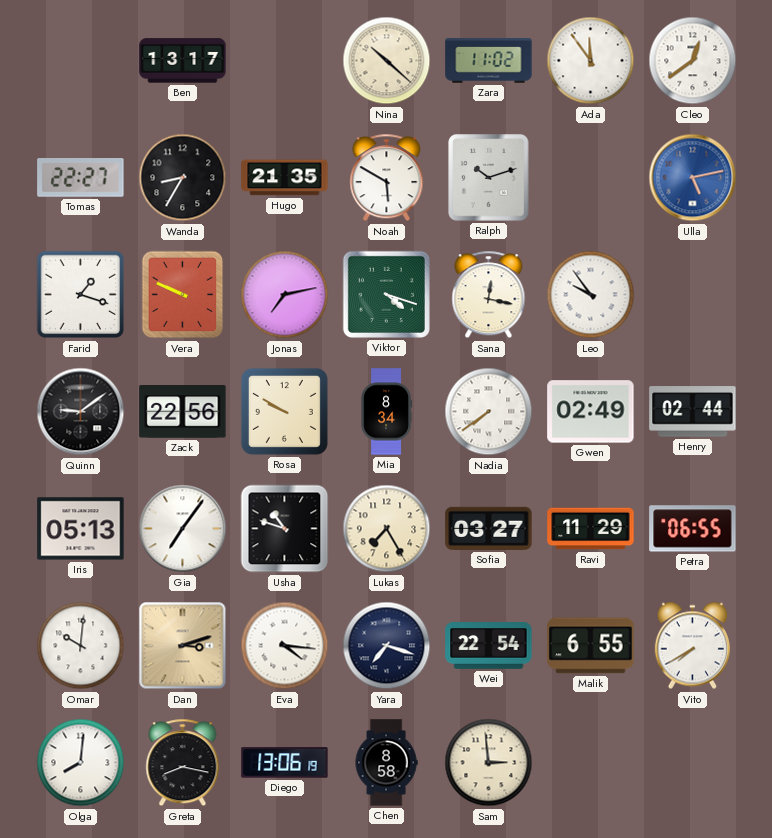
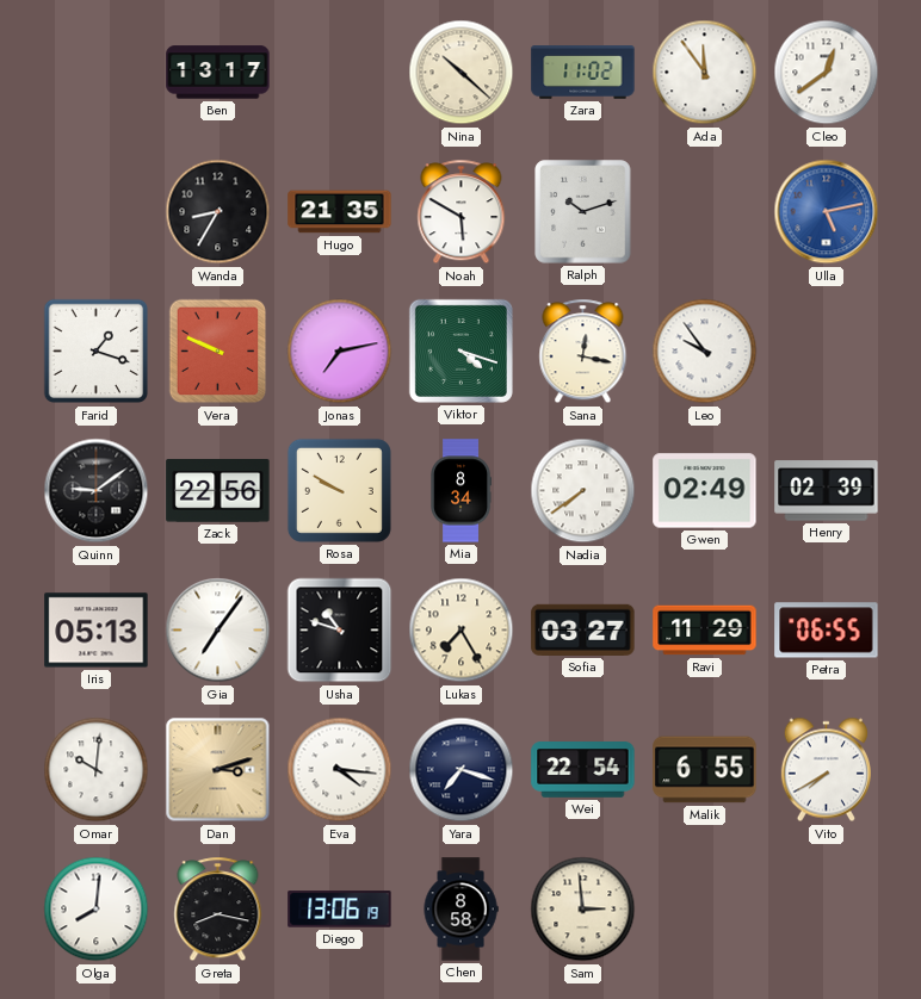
Tomas: 22:27 -> none
Henry: 02:44 -> 02:39
